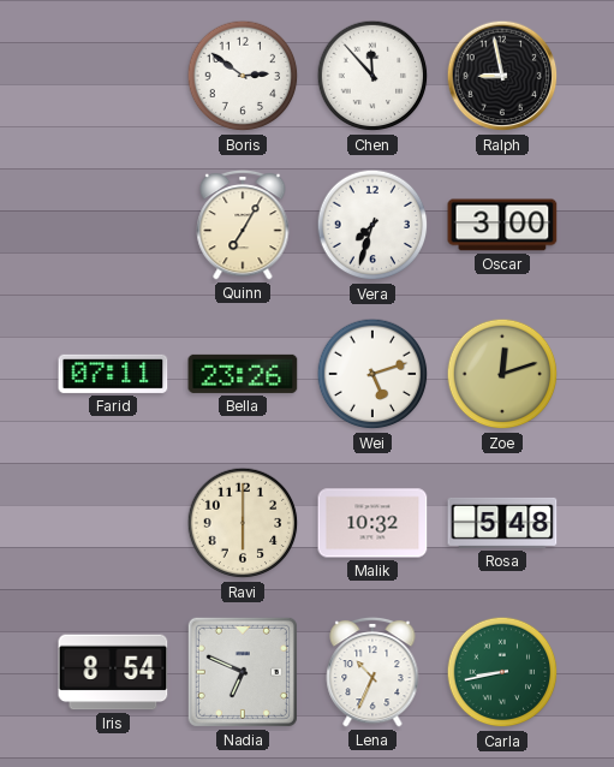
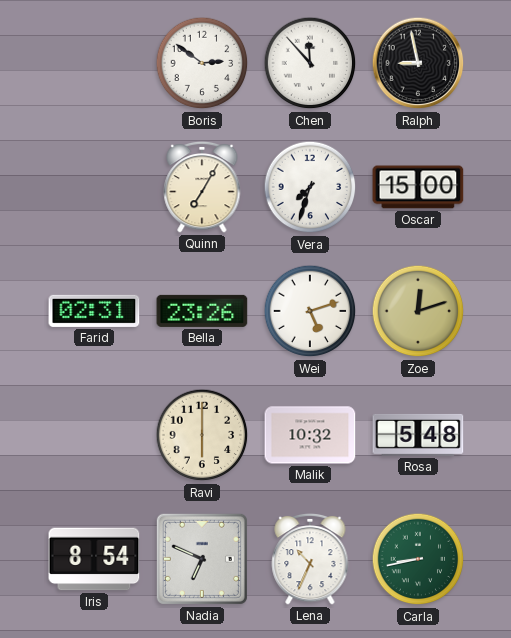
Oscar: 3:00 -> 15:00
Farid: 07:11 -> 02:31
